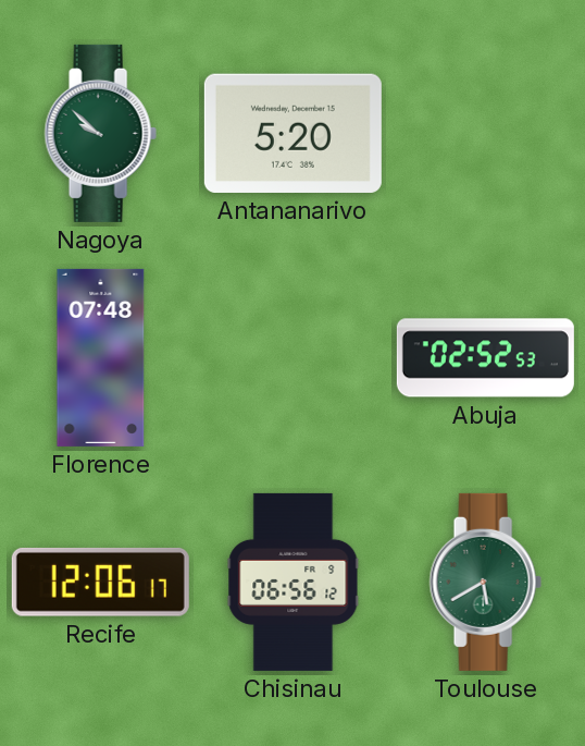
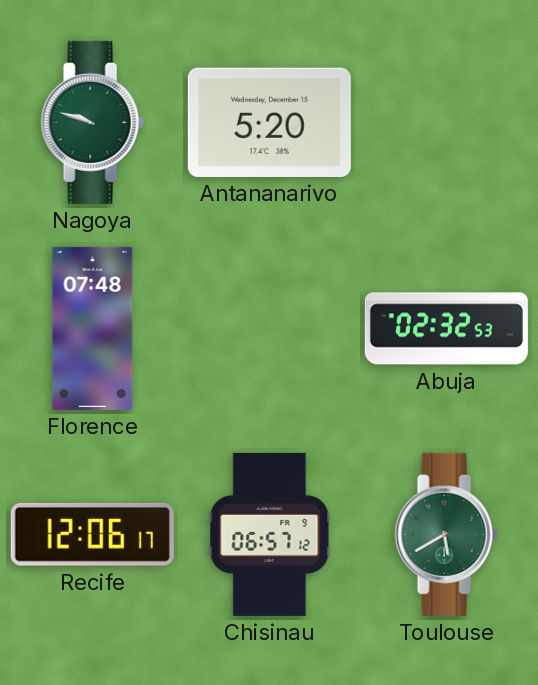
Nagoya: 9:52 -> 9:48
Abuja: 02:52 -> 02:32
Chisinau: 06:56 -> 06:57
